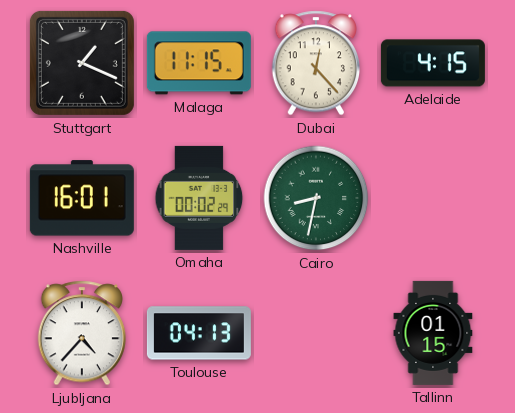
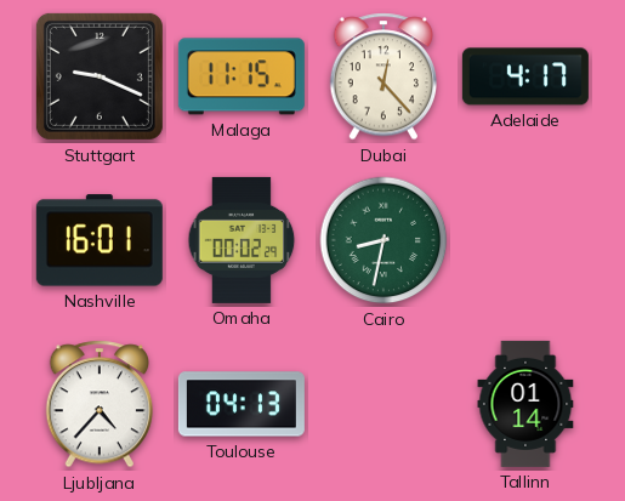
Stuttgart: 1:19 -> 9:19
Adelaide: 4:15 -> 4:17
Tallinn: 01:15 -> 01:14
